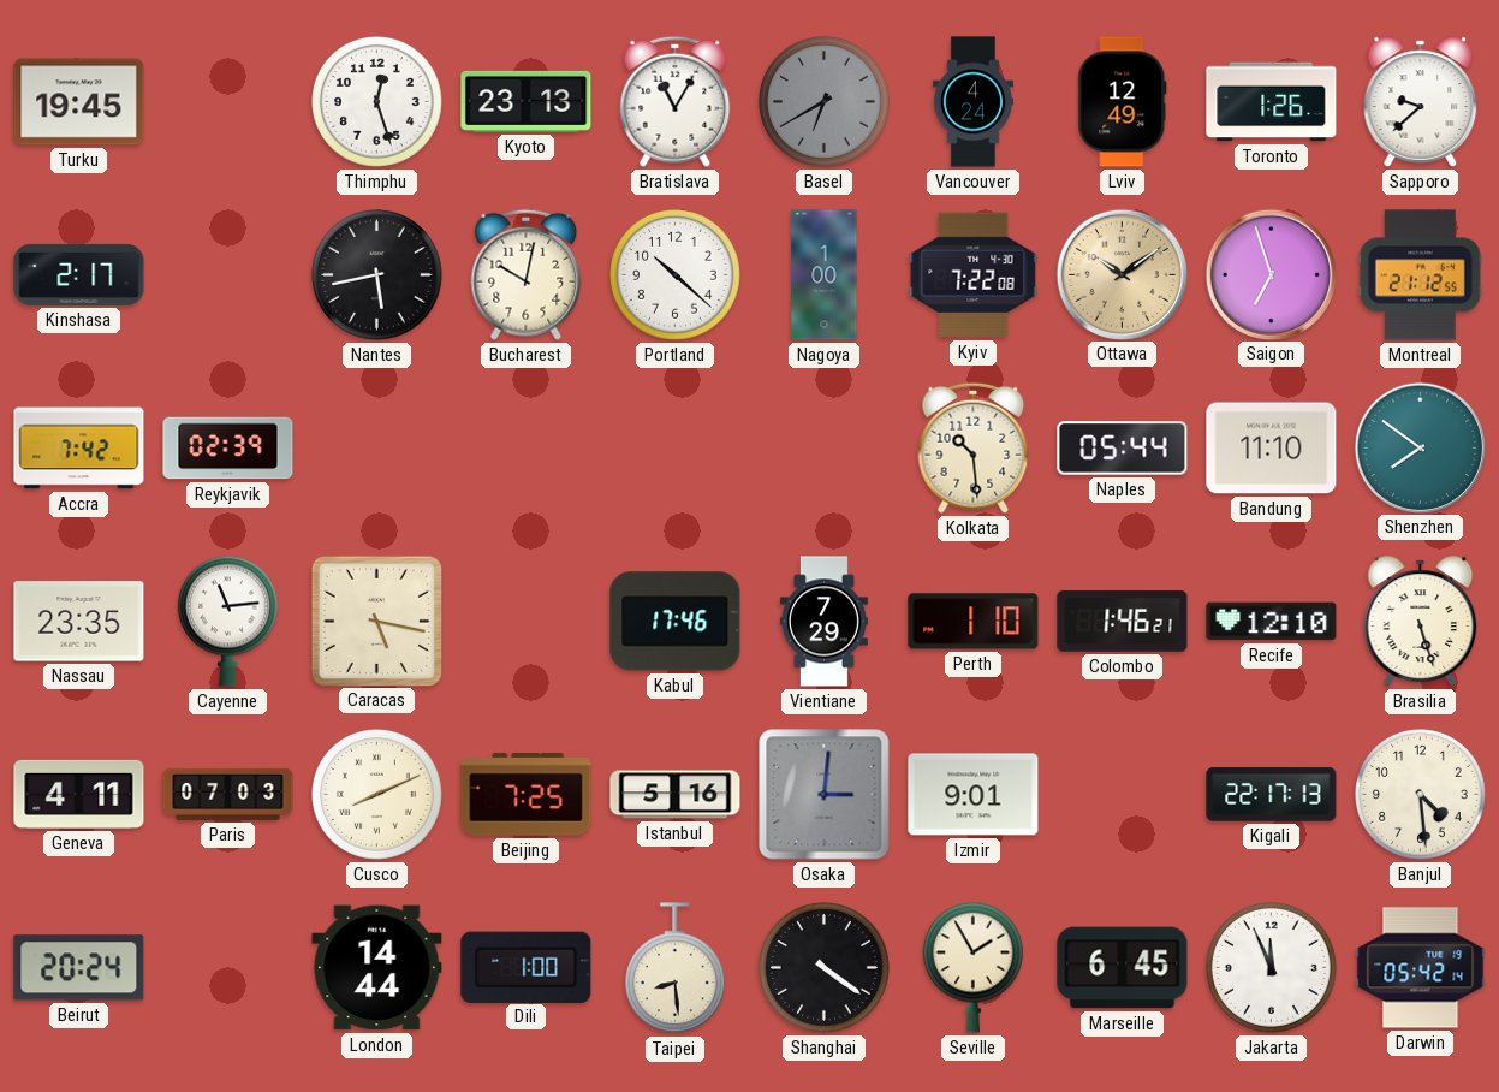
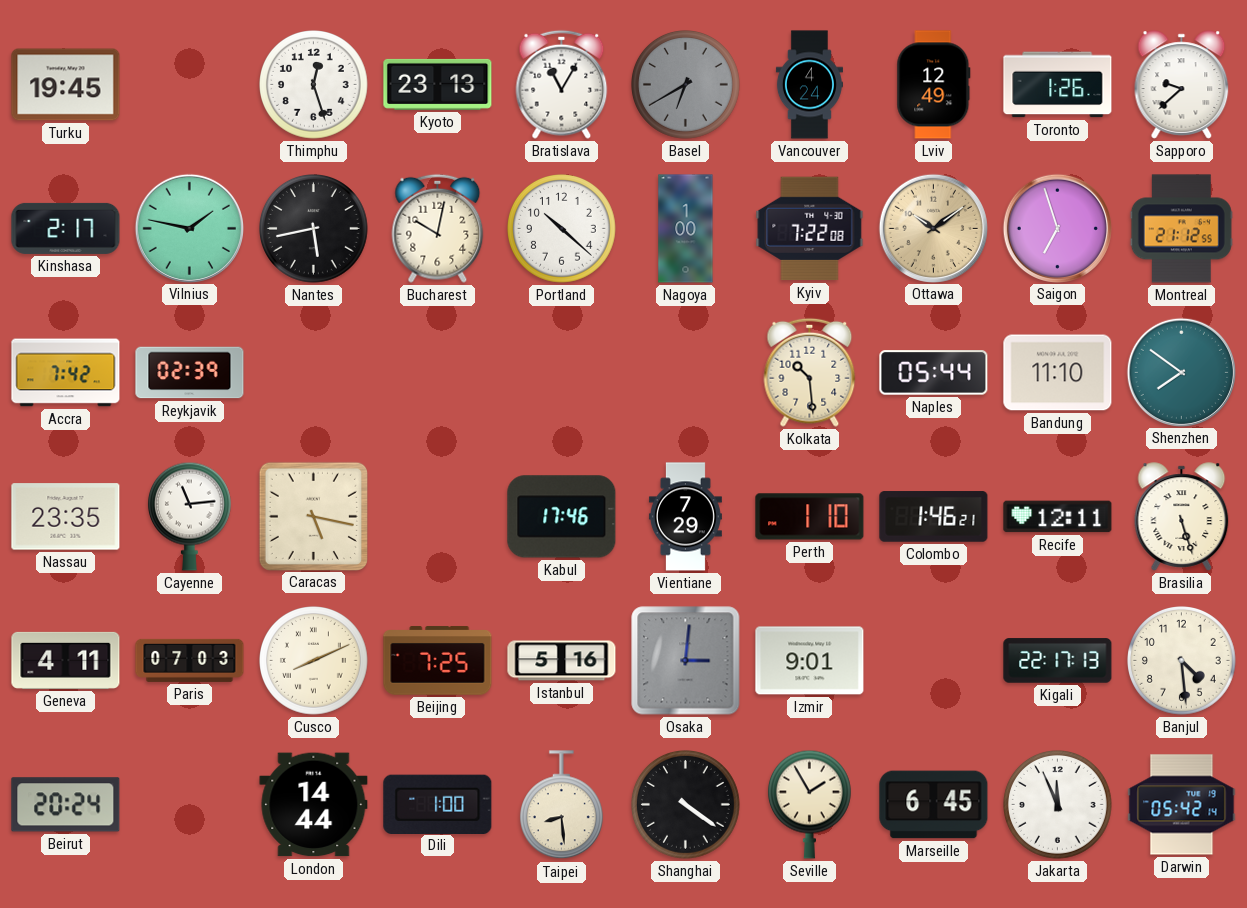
Vilnius: none -> 1:47
Recife: 12:10 -> 12:11
